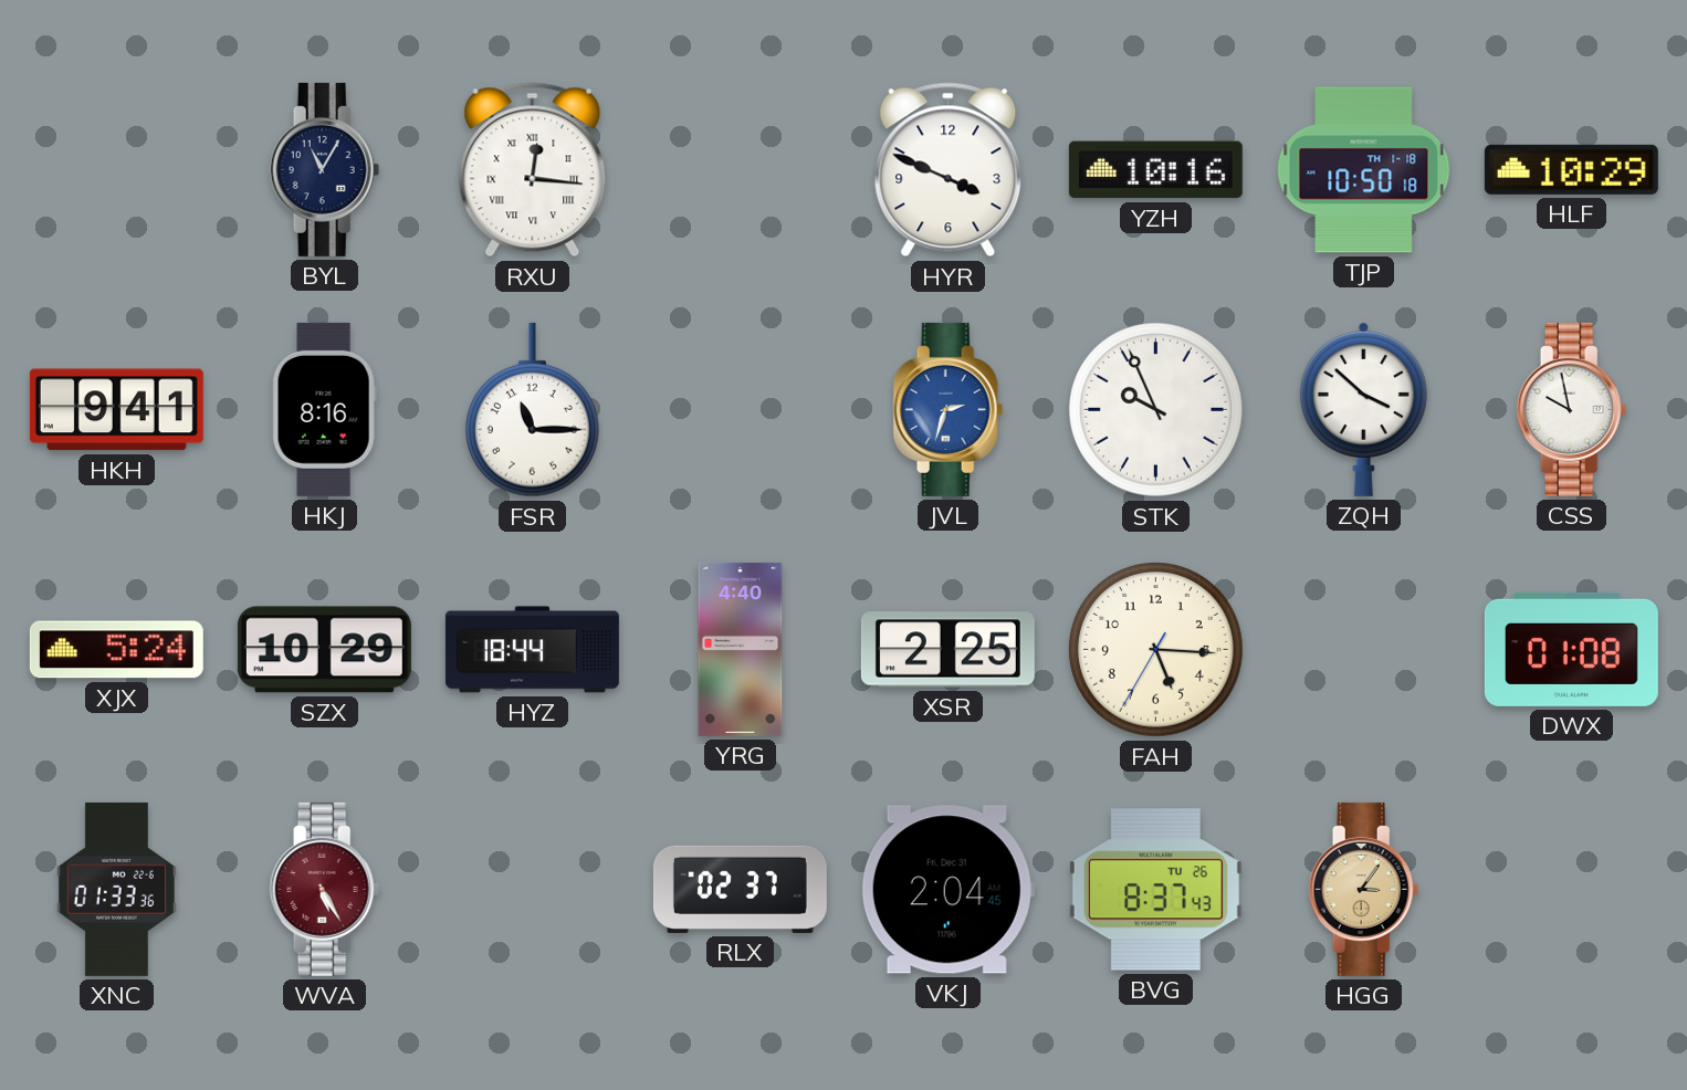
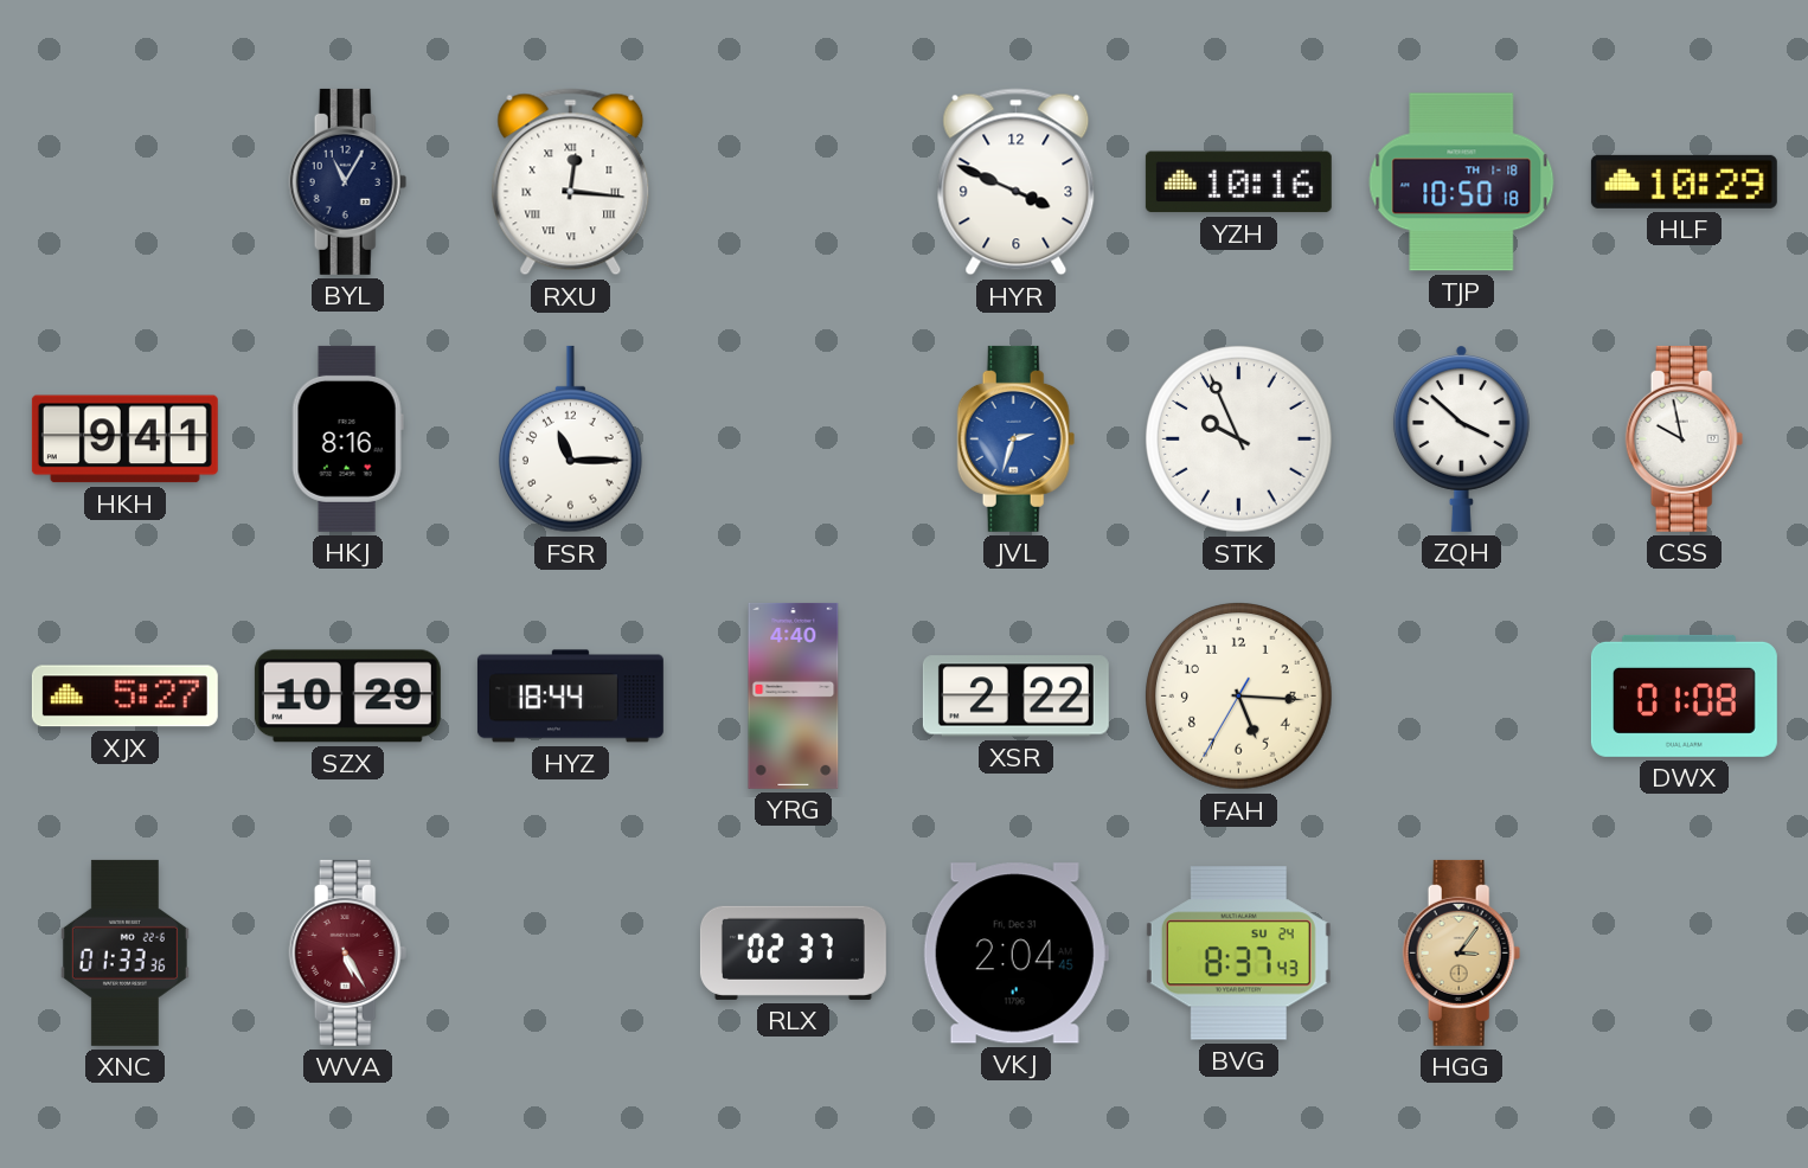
XJX: 5:24 -> 5:27
XSR: 2:25 -> 2:22
BVG date: TU 26 -> SU 24
